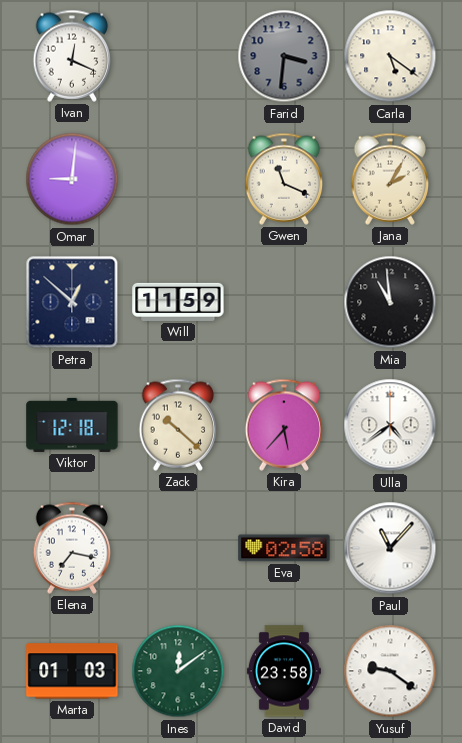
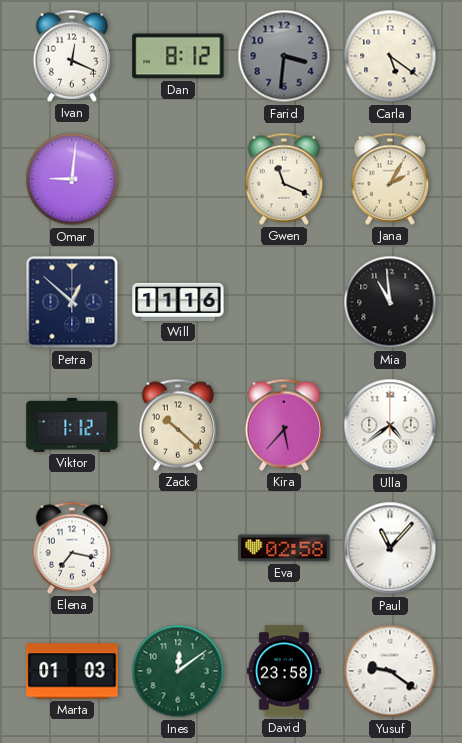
Dan: none -> 8:12
Will: 11:59 -> 11:16
Viktor: 12:18 -> 1:12
